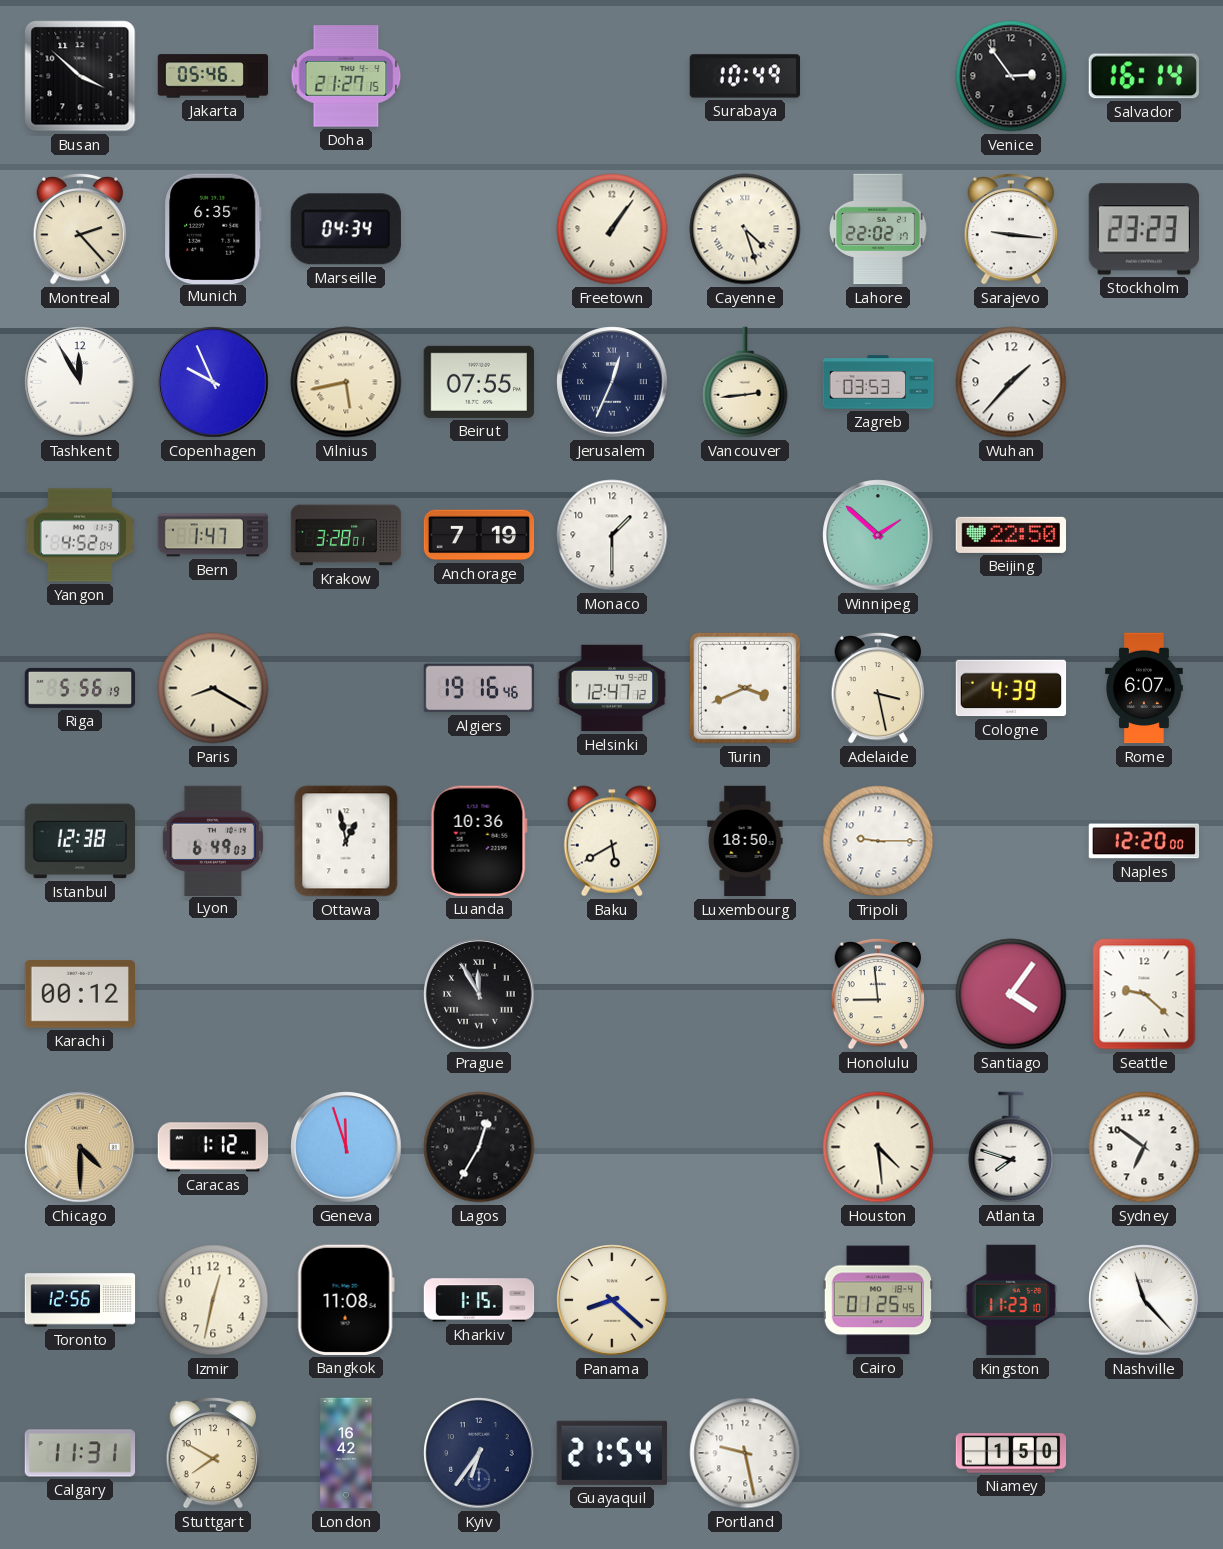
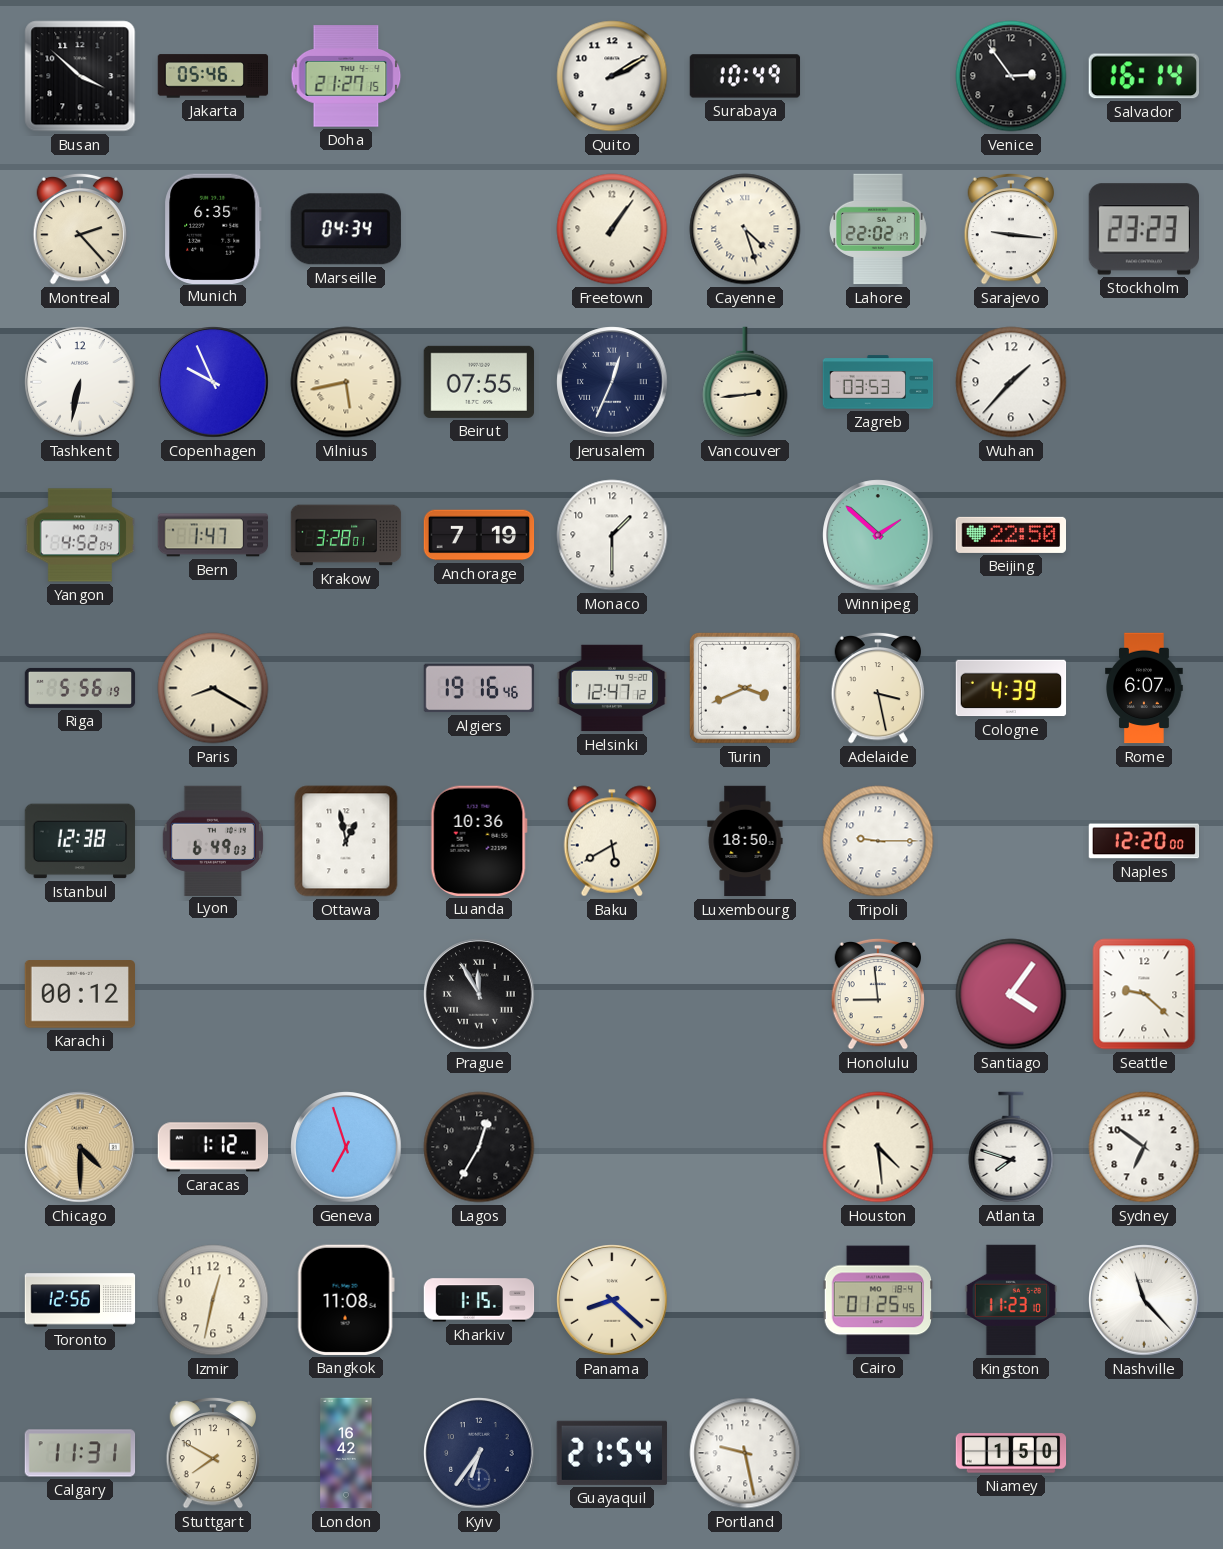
Quito: none -> 2:10
Tashkent: 11:55 -> 6:32
Geneva: 11:57 -> 6:57
